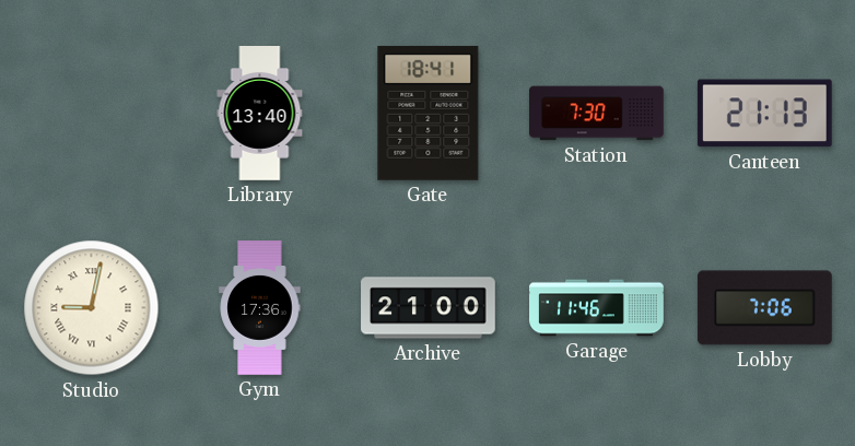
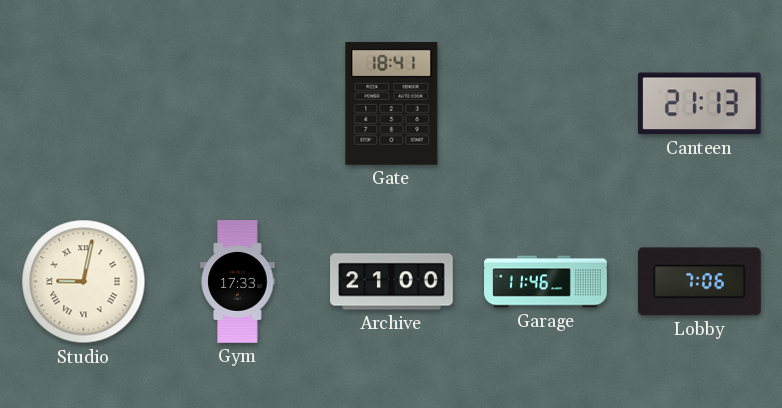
Library: 13:40 -> none
Station: 7:30 -> none
Gym: 17:36 -> 17:33
